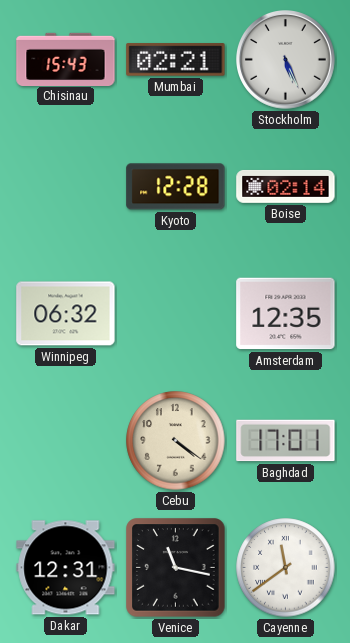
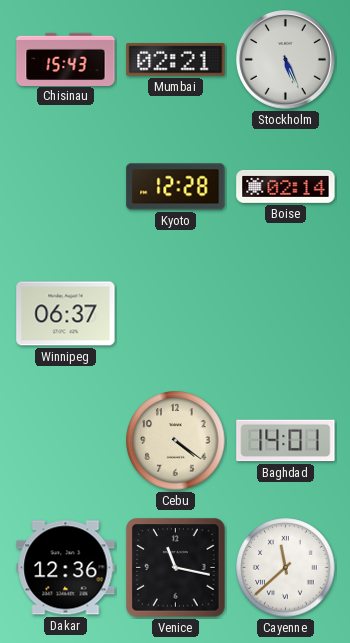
Winnipeg: 06:32 -> 06:37
Amsterdam: 12:35 -> none
Baghdad: 17:01 -> 14:01
Dakar: 12:31 -> 12:36
Cayenne: 11:39 -> 11:38
